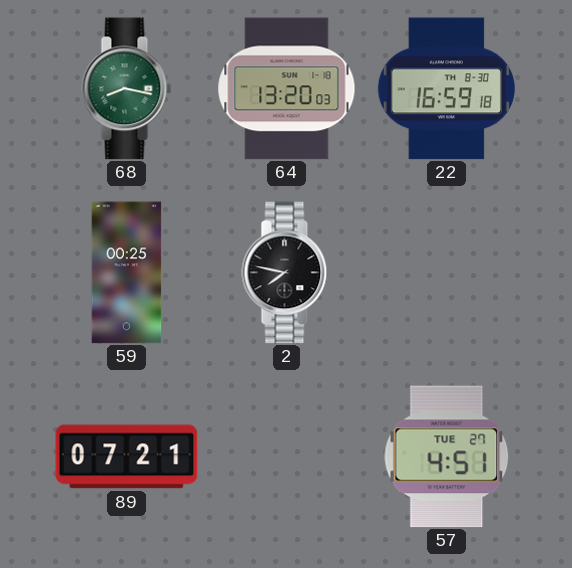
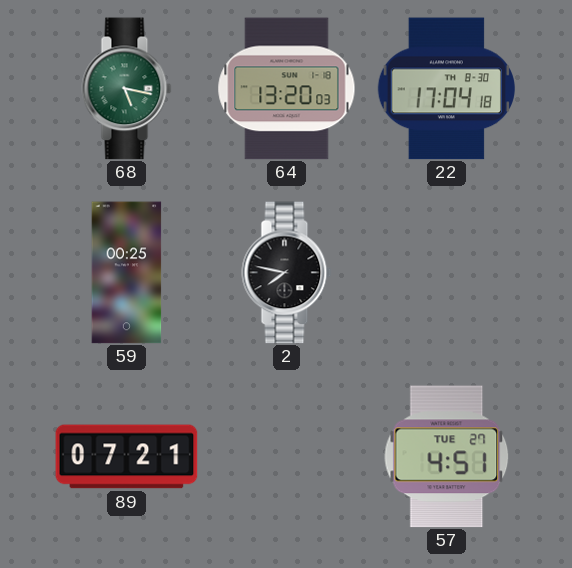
68: 8:17 -> 5:17
22: 16:59 -> 17:04
